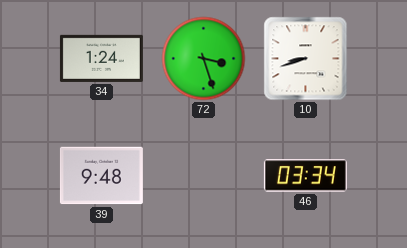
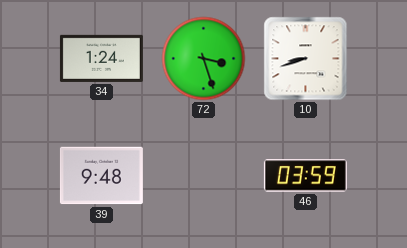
46: 03:34 -> 03:59
